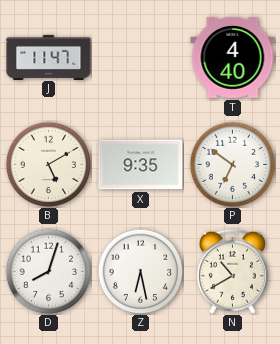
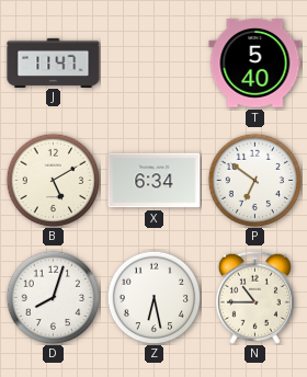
T: 4:40 -> 5:40
X: 9:35 -> 6:34
N: 10:40 -> 10:45
